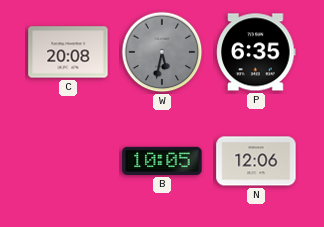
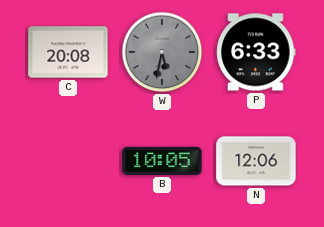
P: 6:35 -> 6:33
